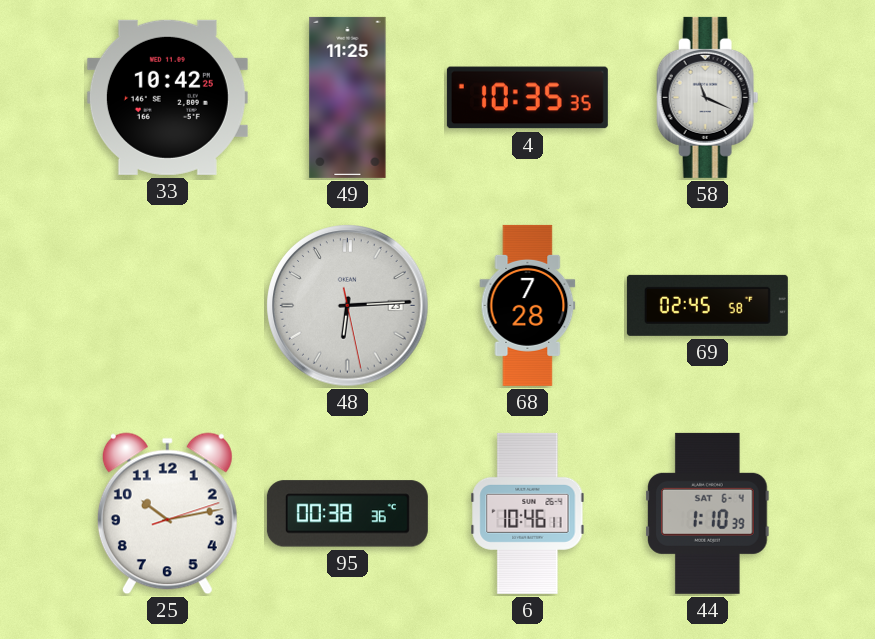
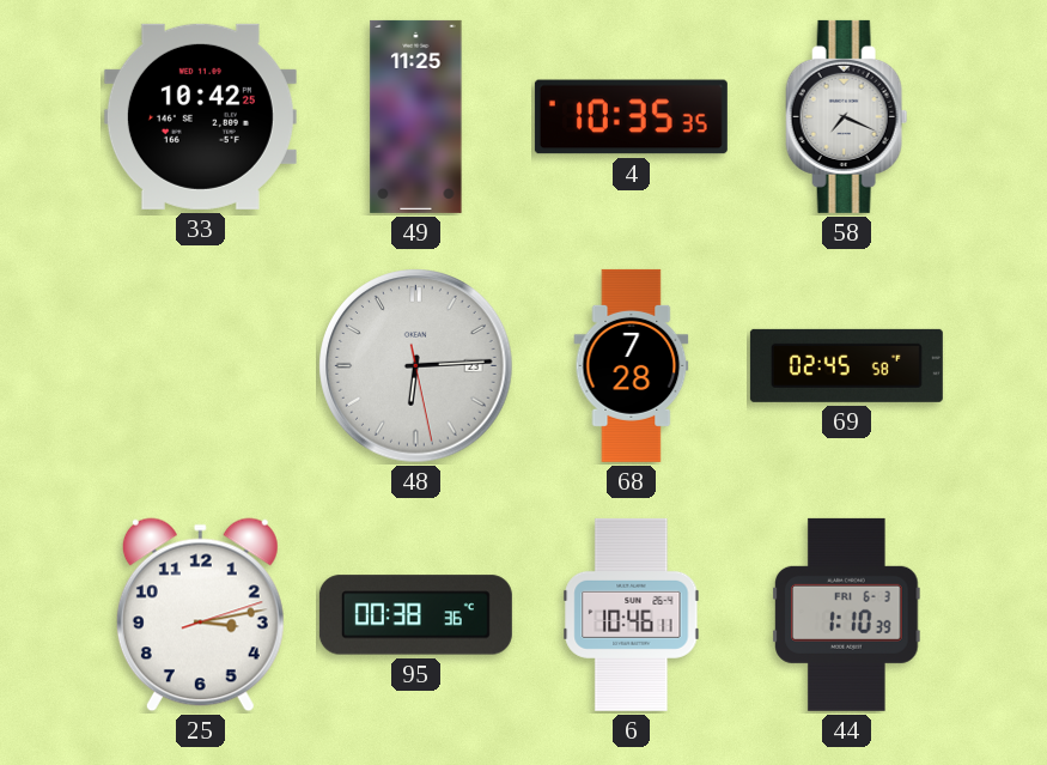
58: 11:19 -> 7:19
25: 10:13 -> 3:13
44 date: SAT 6-4 -> FRI 6-3
